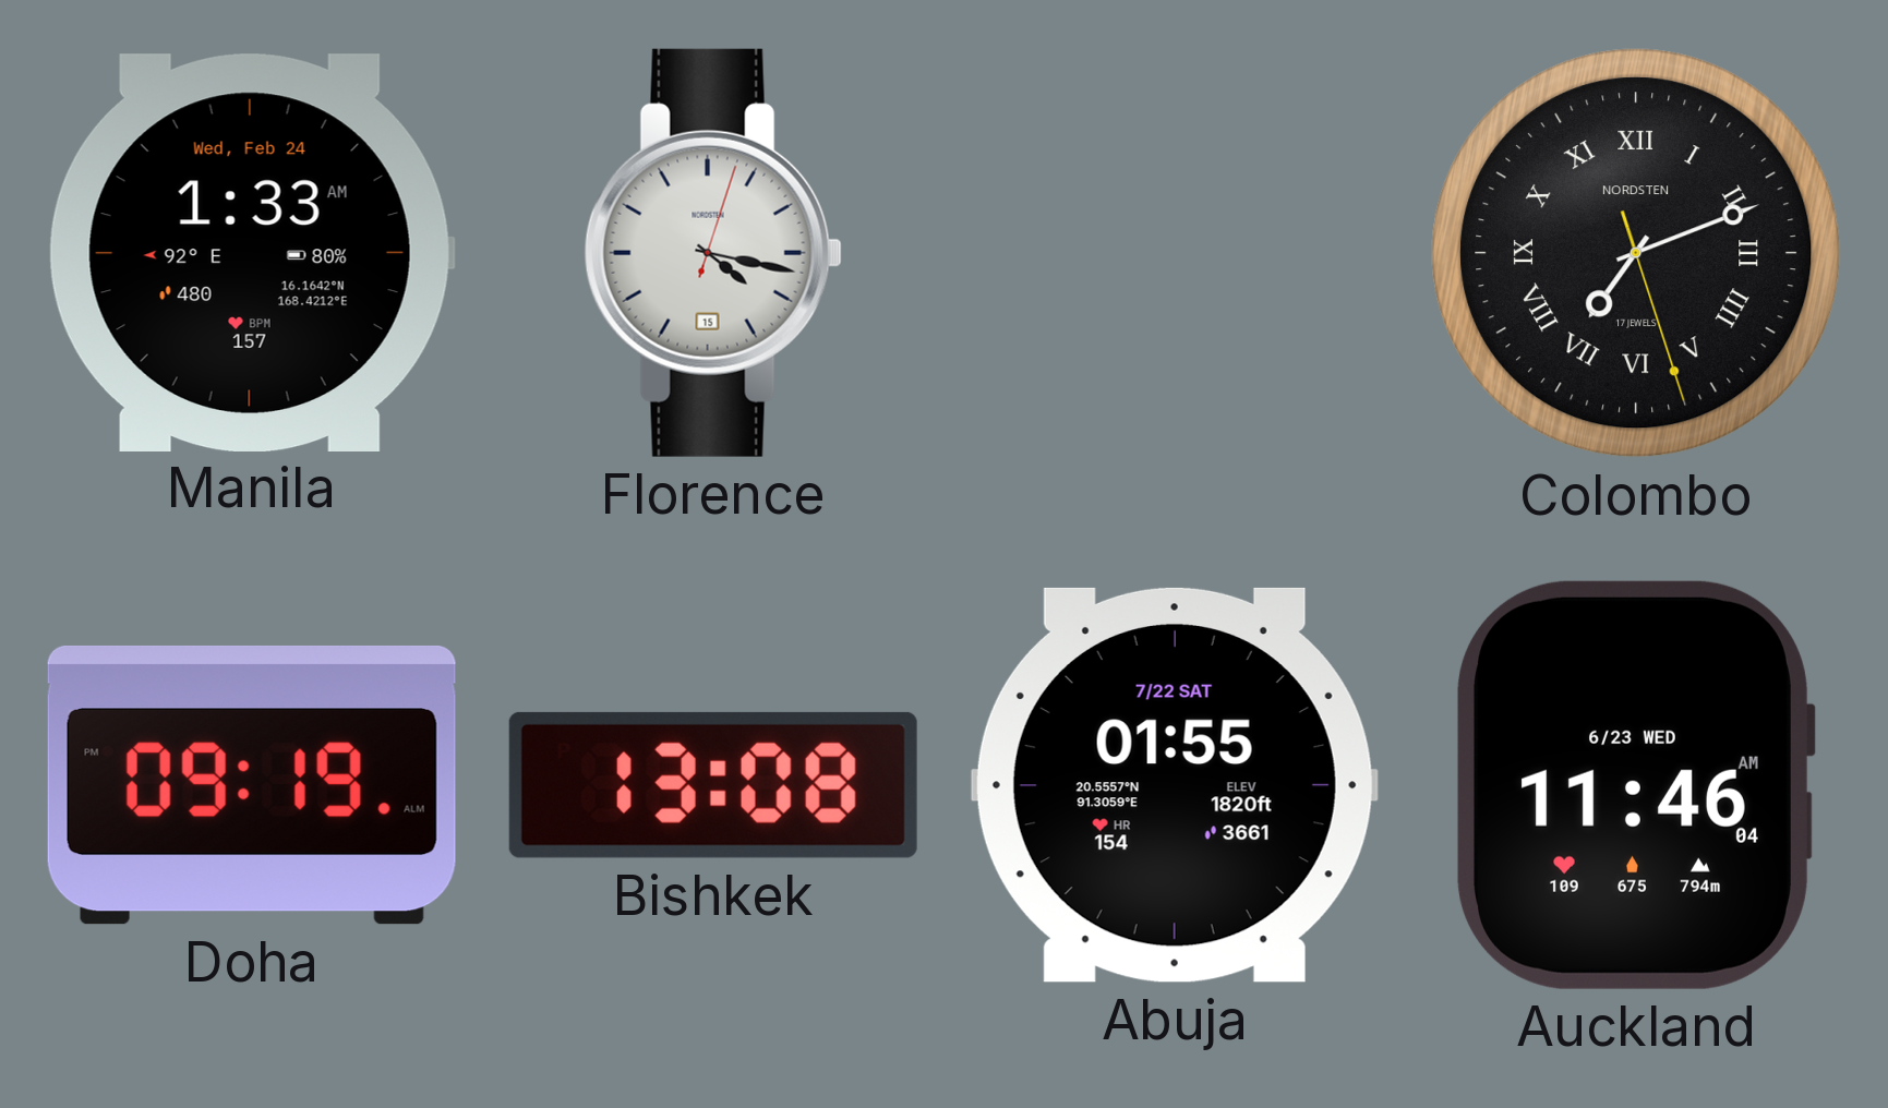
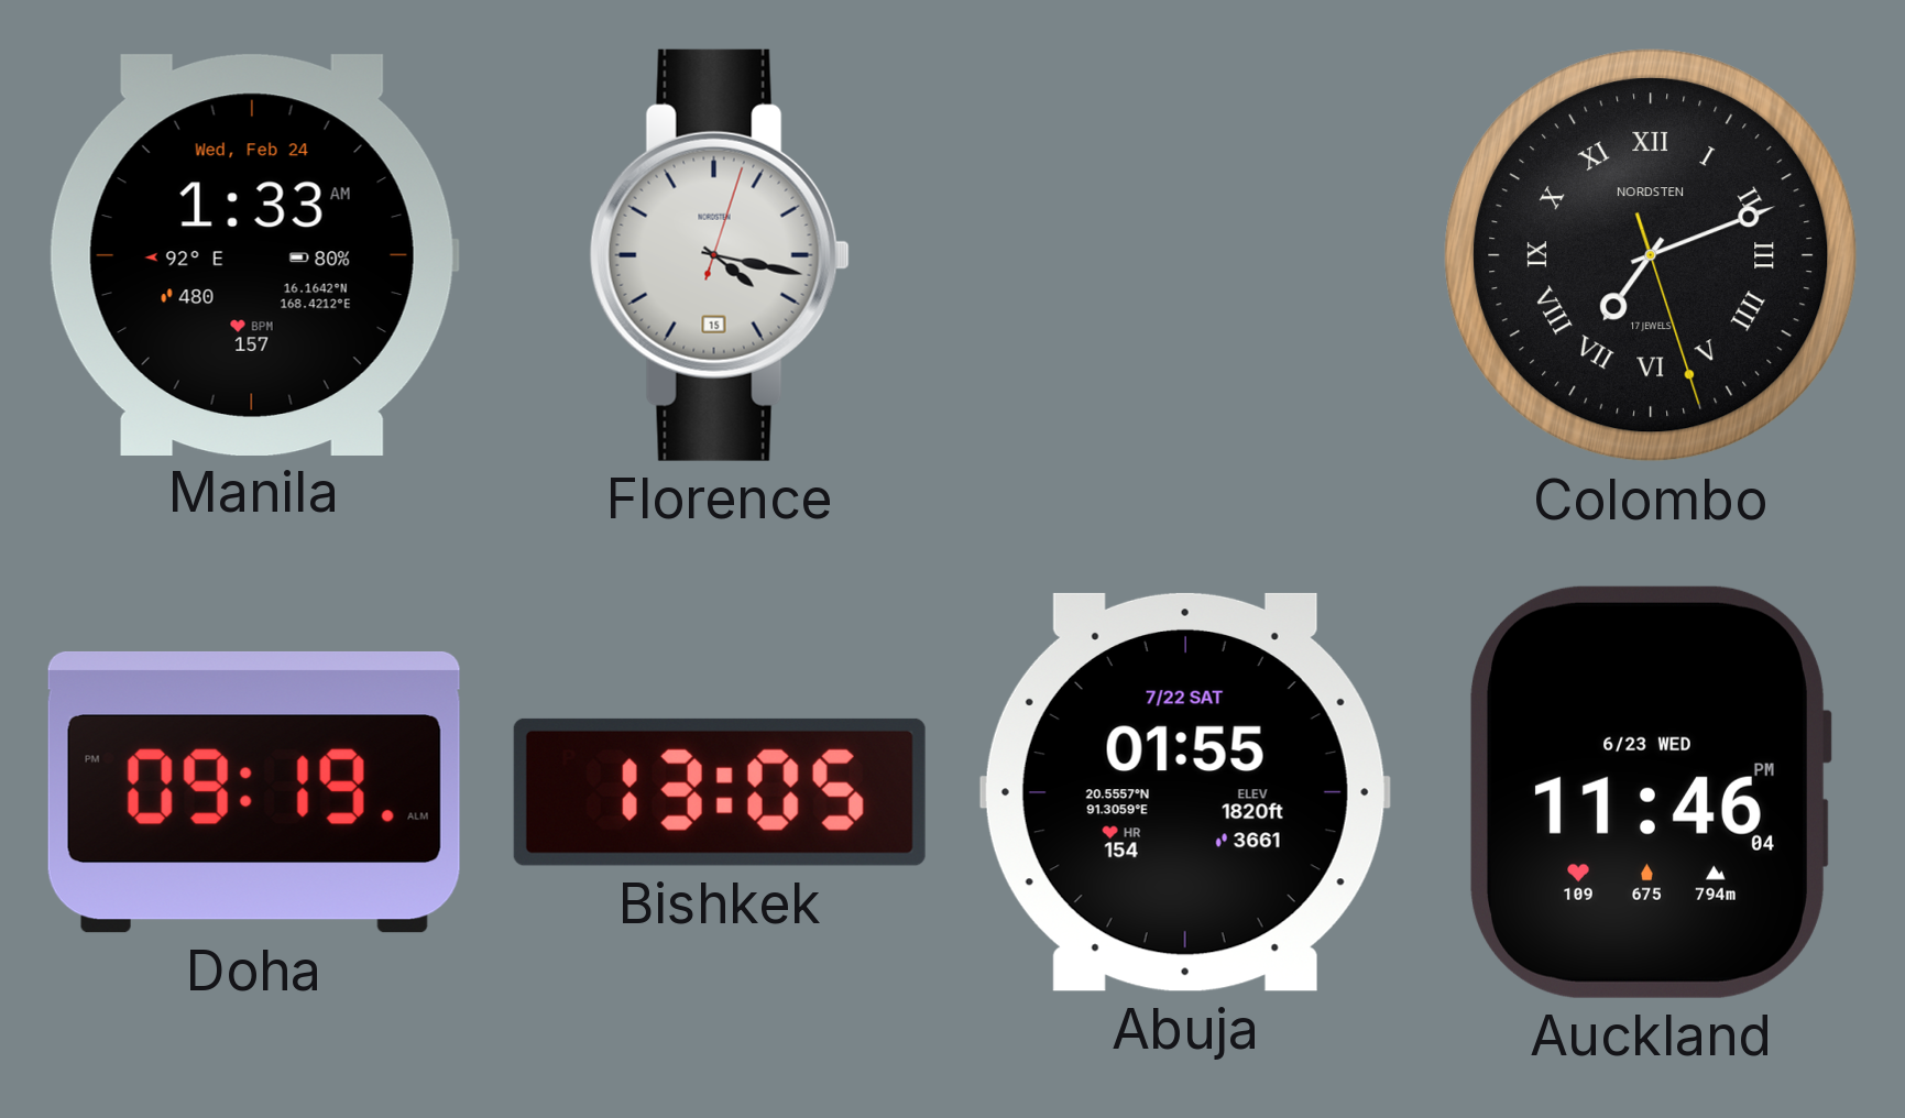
Bishkek: 13:08 -> 13:05
Auckland: 11:46:04 AM -> 11:46:04 PM
